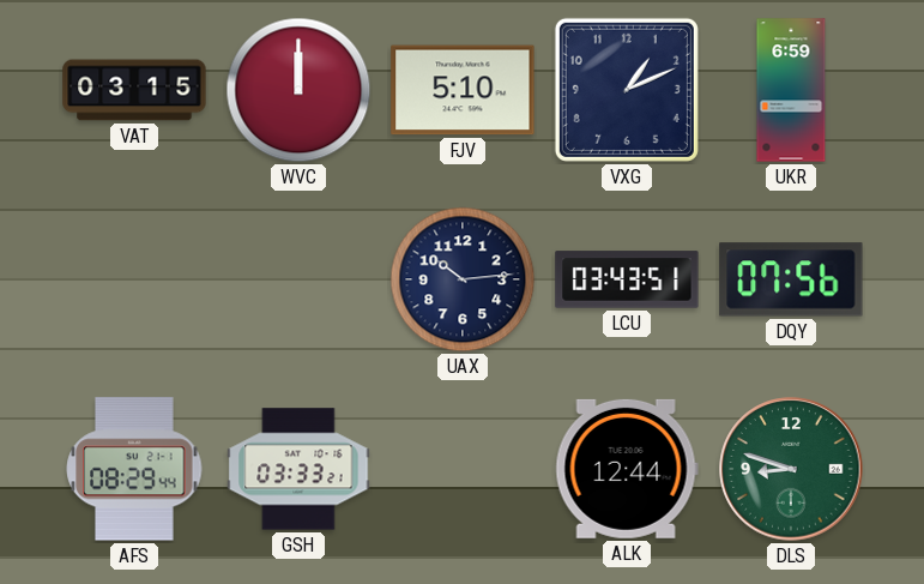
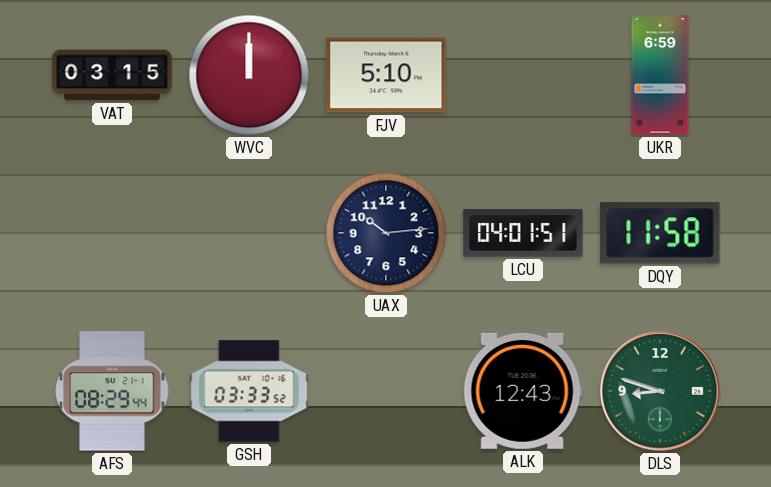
VXG: 1:11 -> none
LCU: 03:43 -> 04:01
DQY: 07:56 -> 11:58
GSH: 03:33:21 -> 03:33:52
ALK: 12:44 -> 12:43
